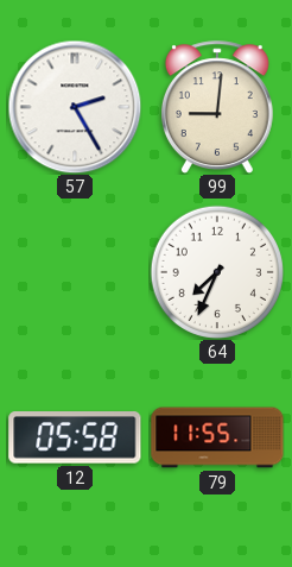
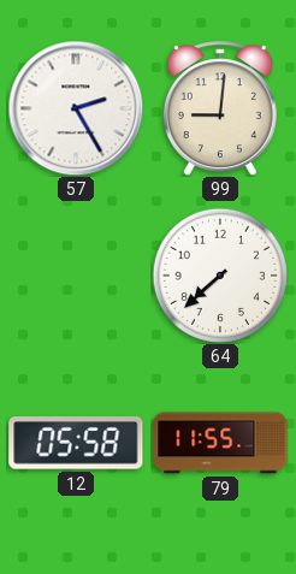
64: 7:34 -> 7:38
